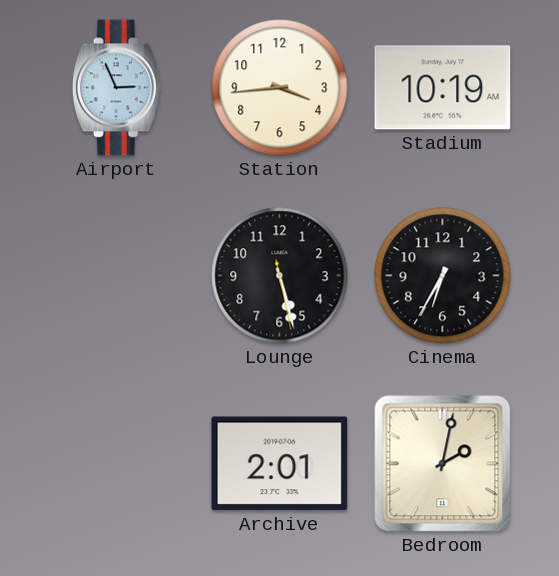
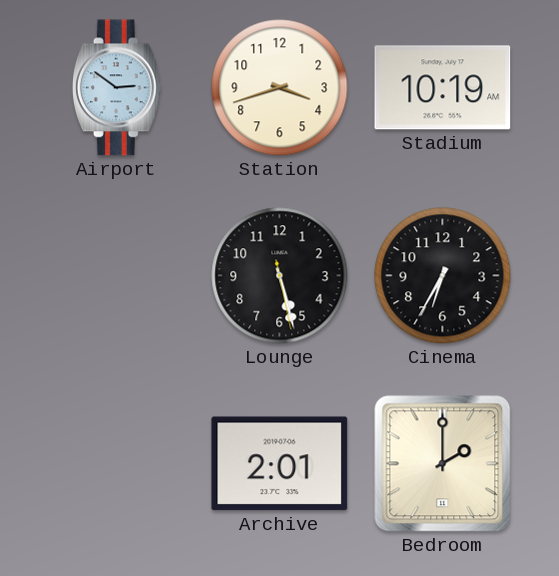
Airport: 2:56 -> 2:51
Station: 3:44 -> 3:42
Bedroom: 2:02 -> 2:00
